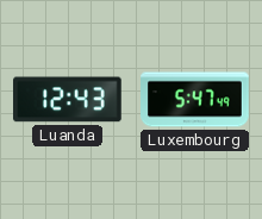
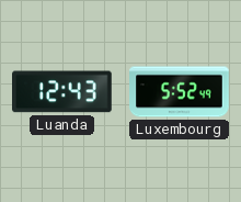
Luxembourg: 5:47 -> 5:52
